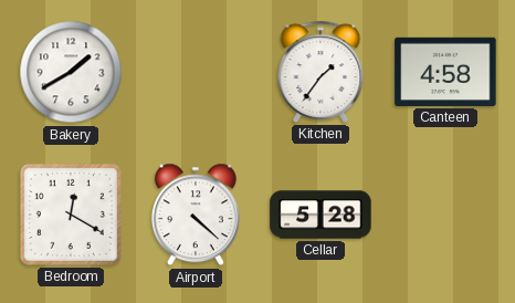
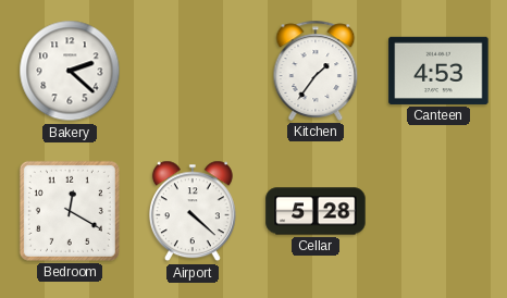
Bakery: 1:40 -> 2:22
Canteen: 4:58 -> 4:53
